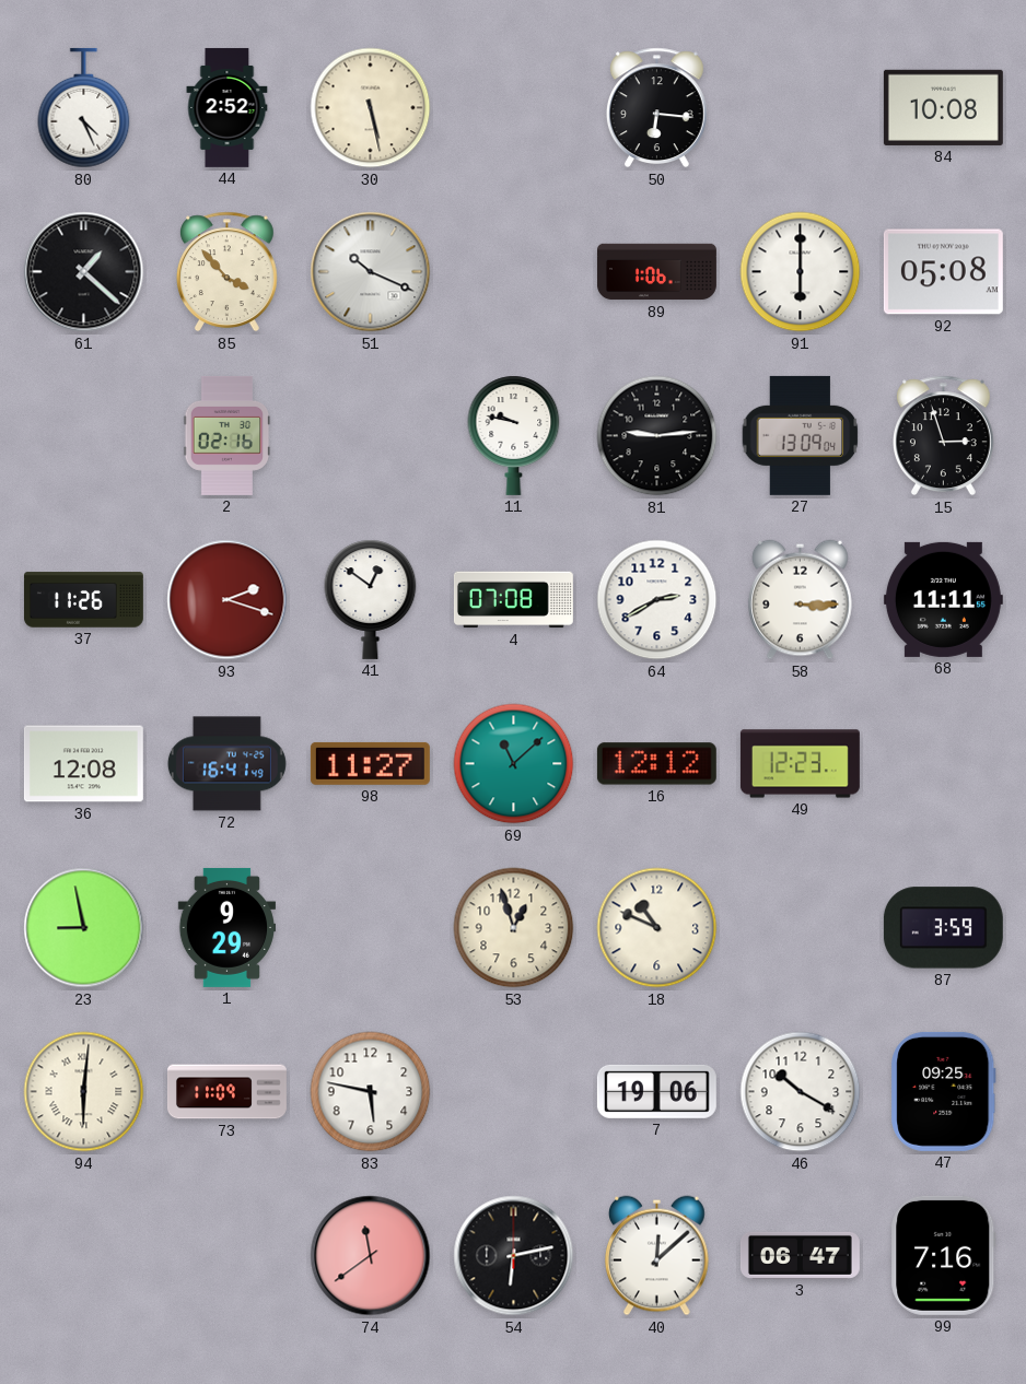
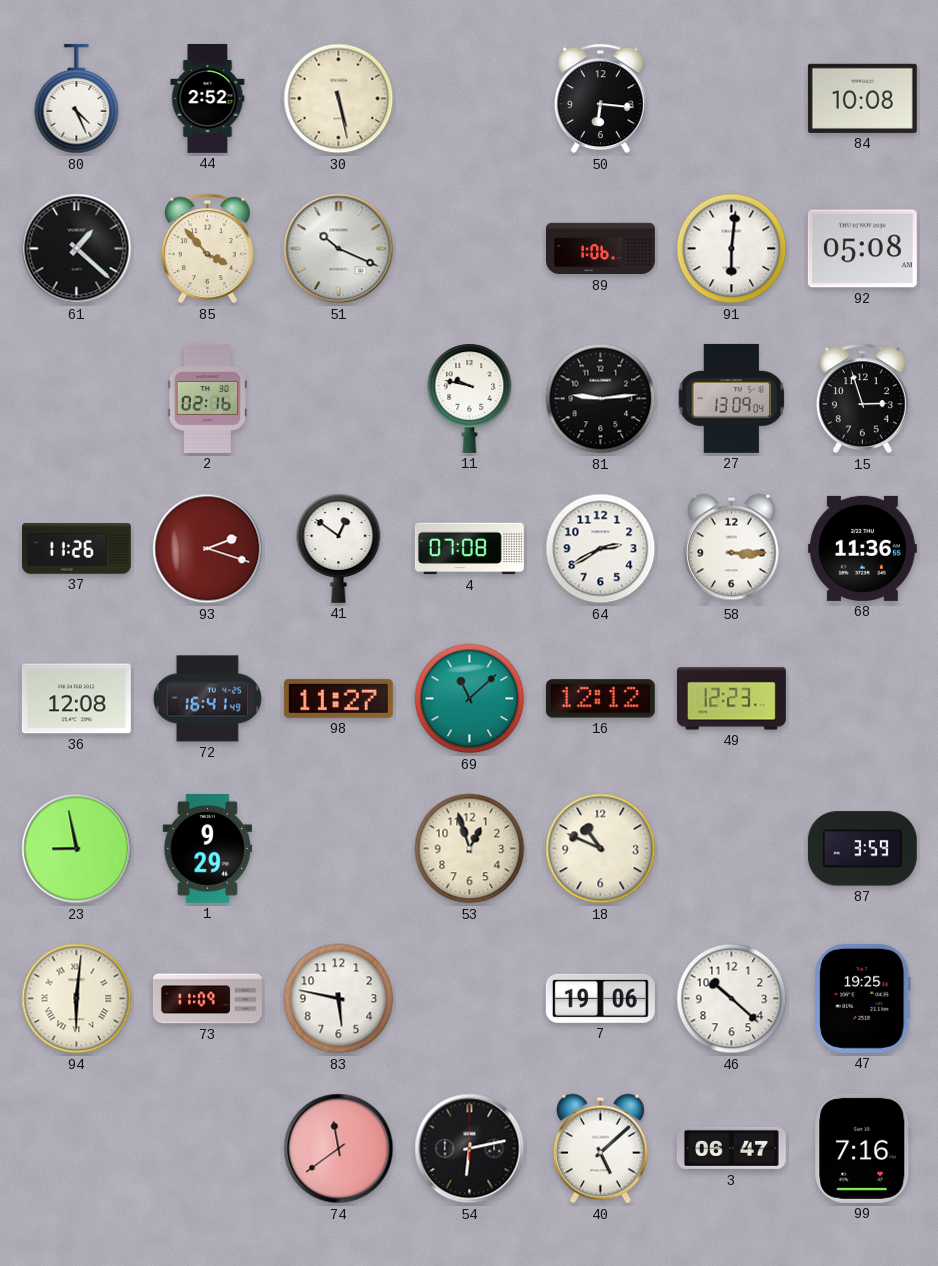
91: 6:00 -> 6:01
68: 11:11 -> 11:36
46: 10:20 -> 10:22
47: 09:25 -> 19:25
40: 12:08 -> 5:08
